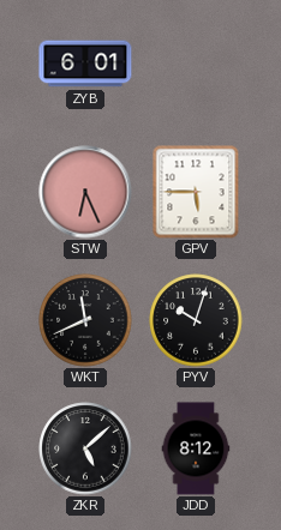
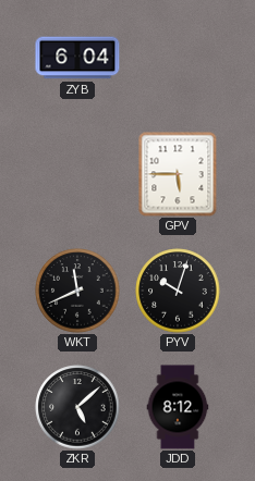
ZYB: 6:01 -> 6:04
STW: 6:26 -> none
